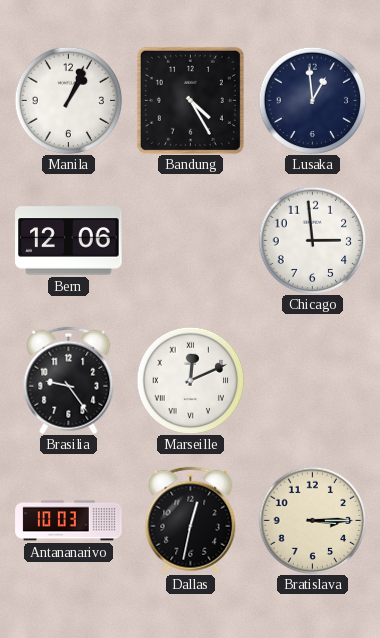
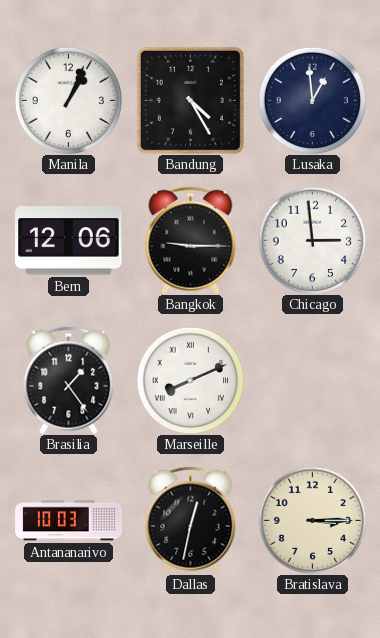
Bangkok: none -> 9:15
Brasilia: 9:24 -> 1:24
Marseille: 12:11 -> 8:11
